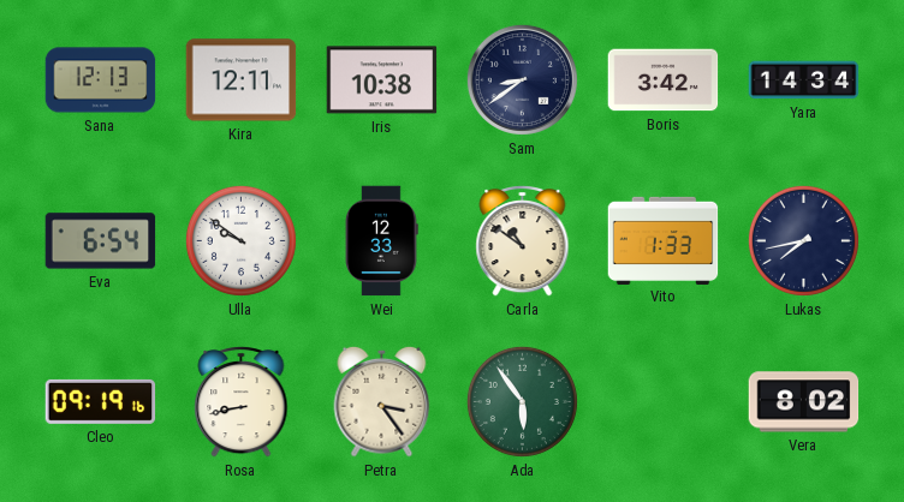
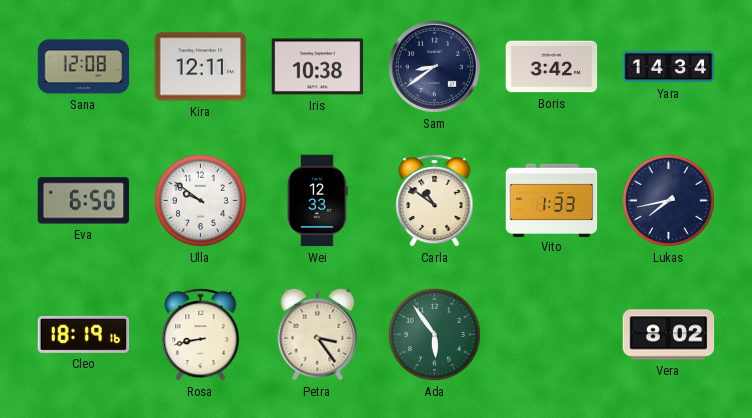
Sana: 12:13 -> 12:08
Eva: 6:54 -> 6:50
Cleo: 09:19 -> 18:19
